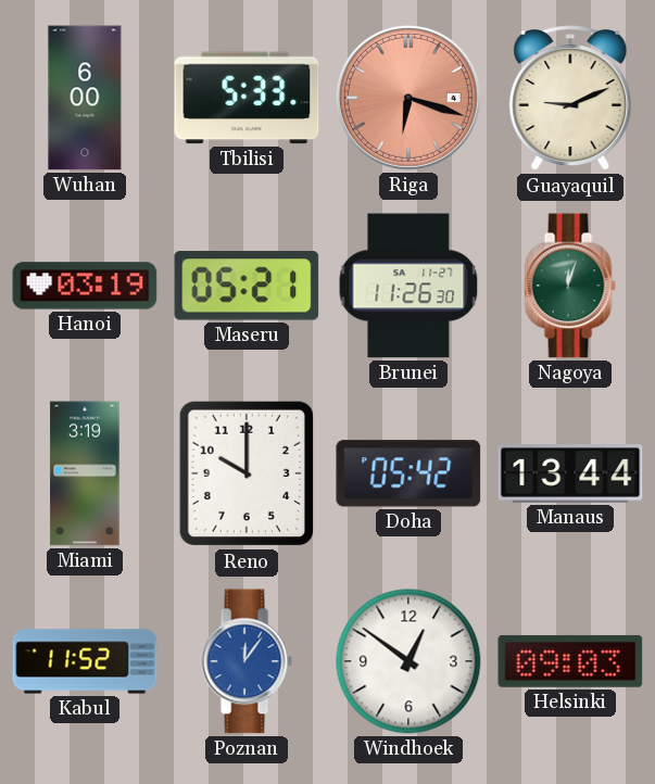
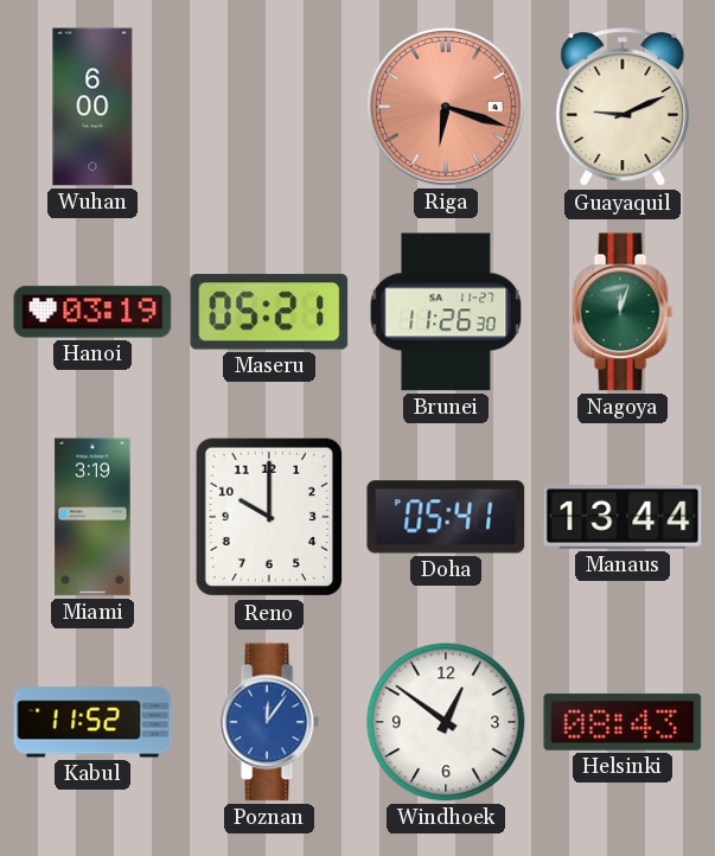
Tbilisi: 5:33 -> none
Doha: 05:42 -> 05:41
Helsinki: 09:03 -> 08:43
